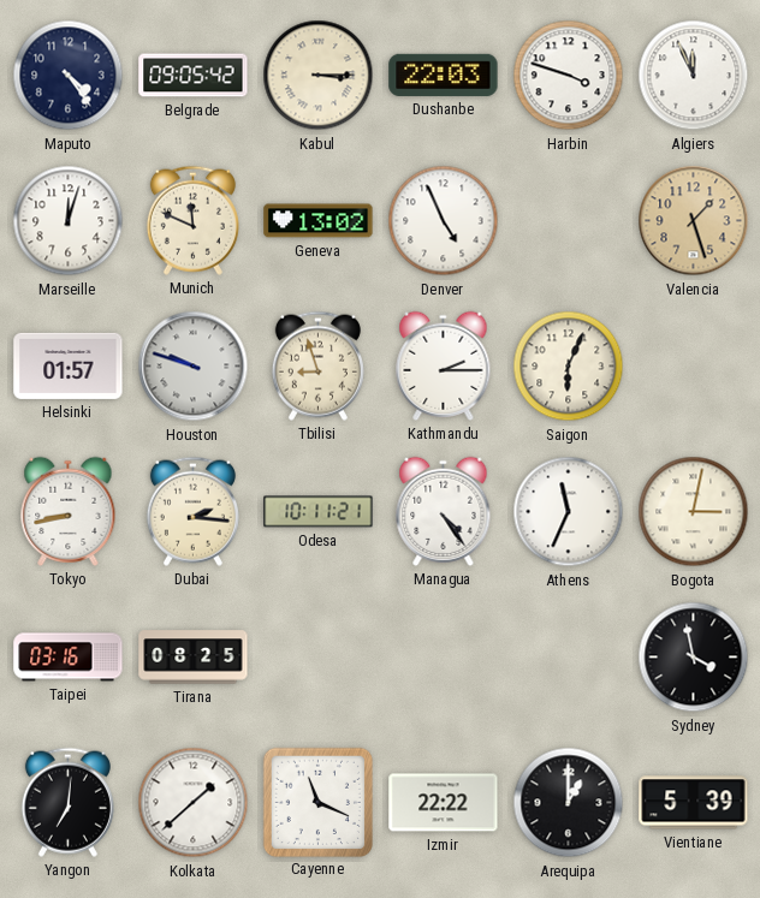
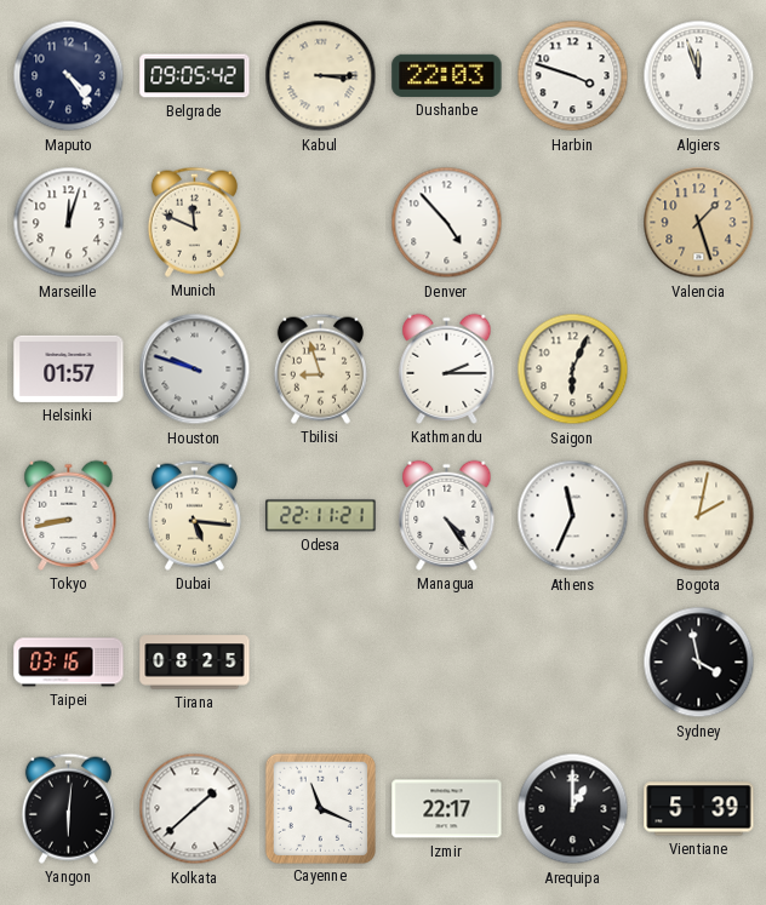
Algiers: 11:56 -> 11:57
Geneva: 13:02 -> none
Denver: 4:56 -> 4:53
Dubai: 2:16 -> 5:16
Odesa: 10:11 -> 22:11
Bogota: 3:02 -> 2:02
Yangon: 7:01 -> 6:01
Izmir: 22:22 -> 22:17
